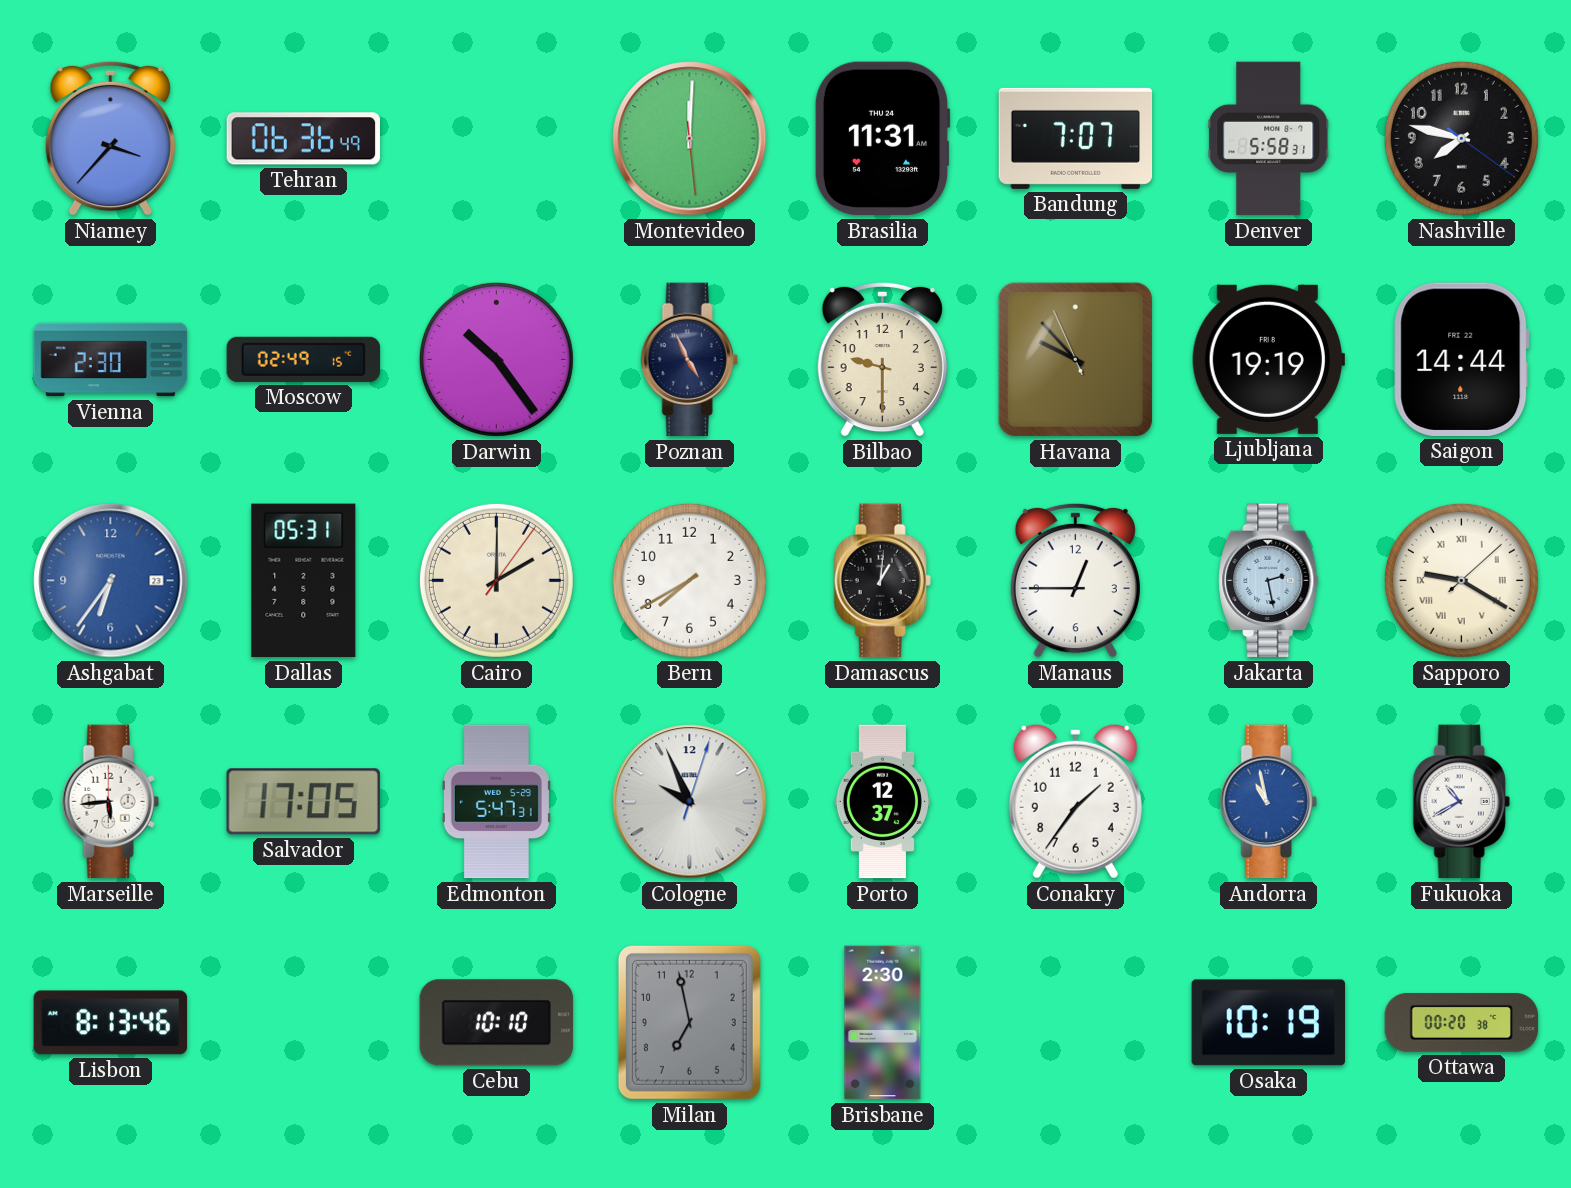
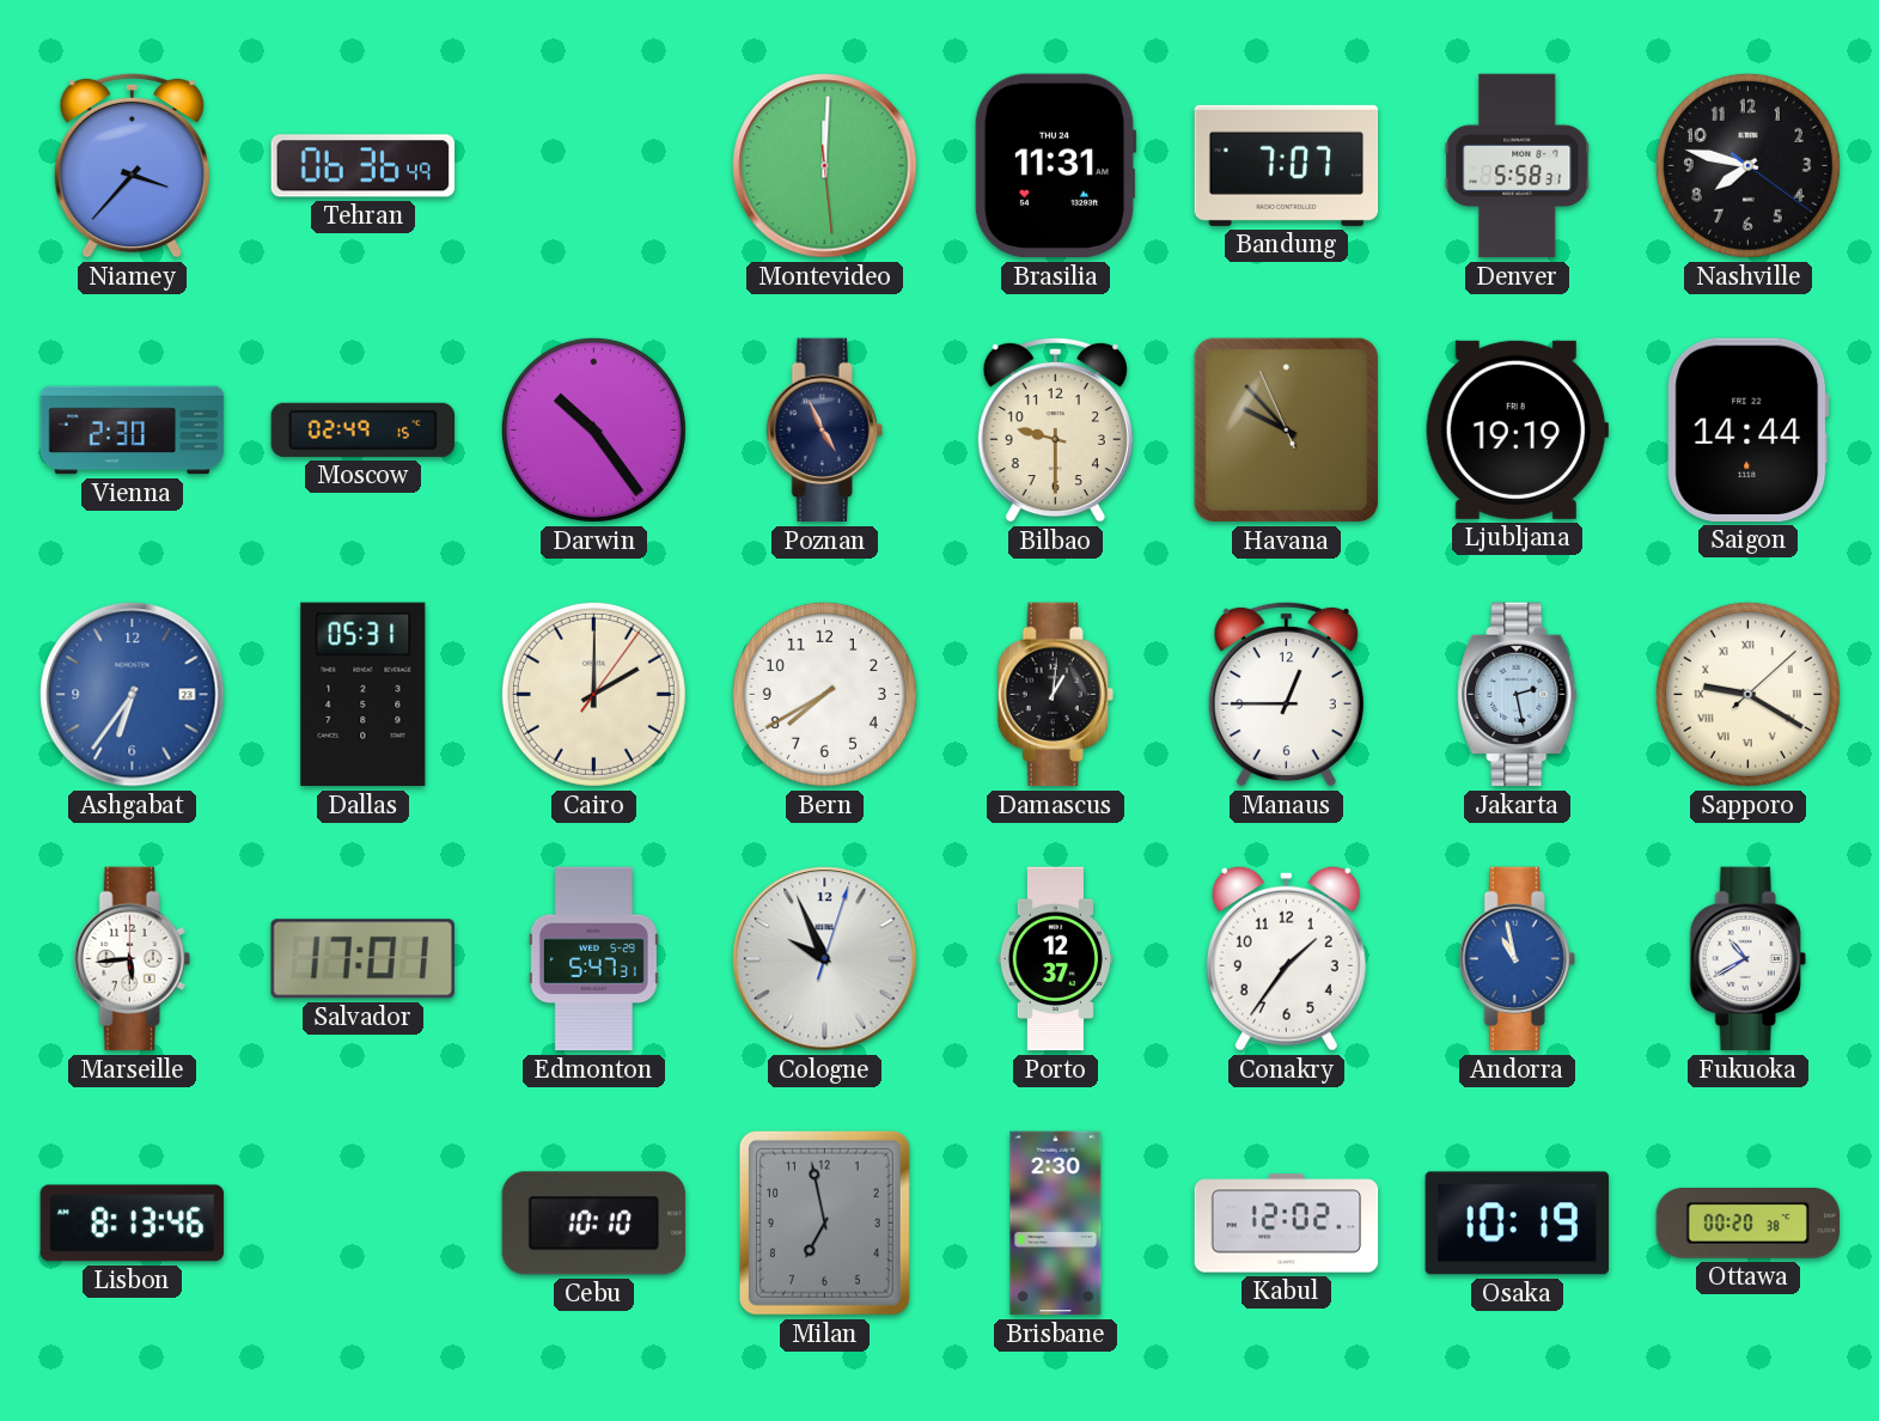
Salvador: 17:05 -> 17:01
Kabul: none -> 12:02
